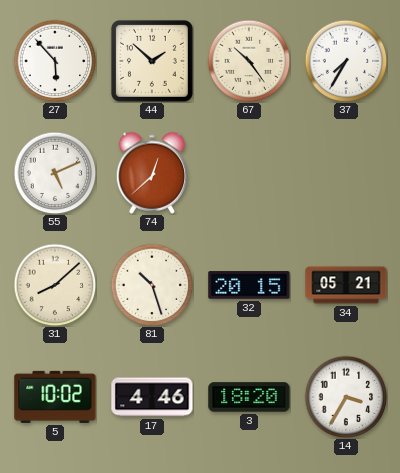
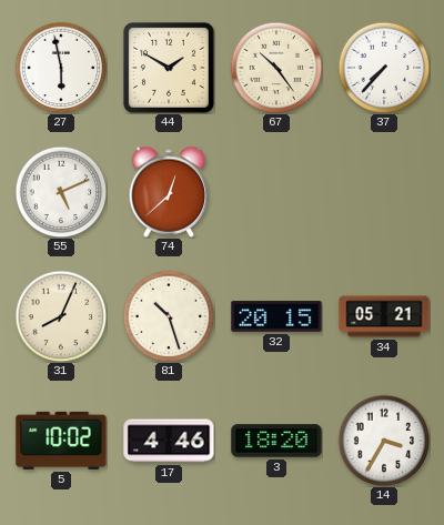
27: 5:53 -> 5:58
44: 1:52 -> 1:50
37: 7:35 -> 7:37
31: 8:08 -> 8:04
